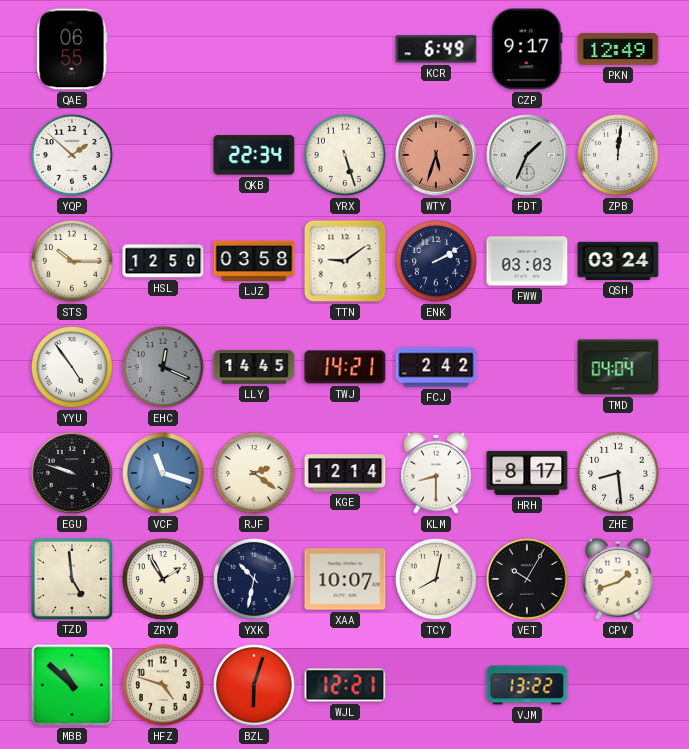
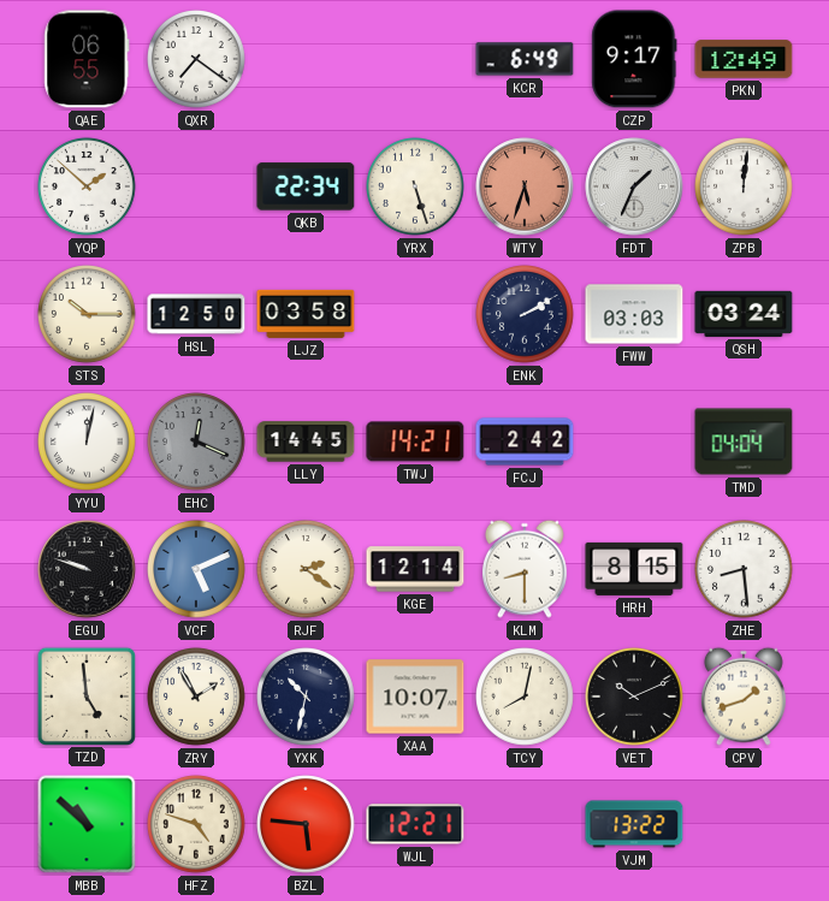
QXR: none -> 7:21
TTN: 9:09 -> none
YYU: 4:54 -> 12:02
VCF: 11:18 -> 5:11
HRH: 8:17 -> 8:15
VET: 10:05 -> 10:11
BZL: 6:03 -> 5:46
